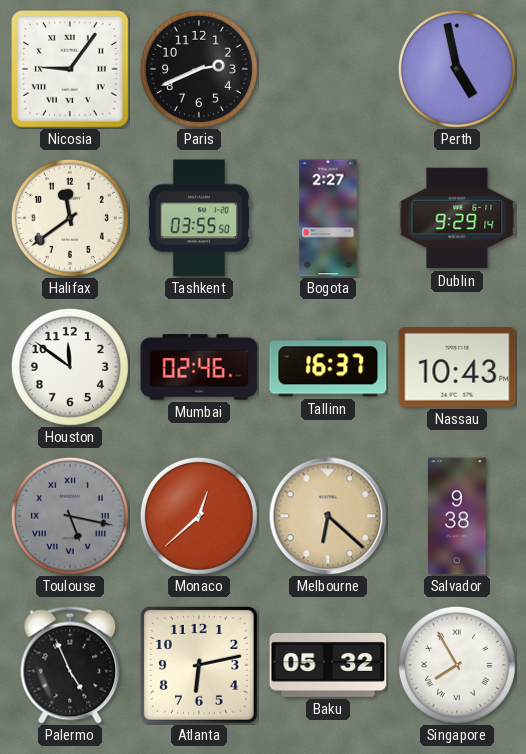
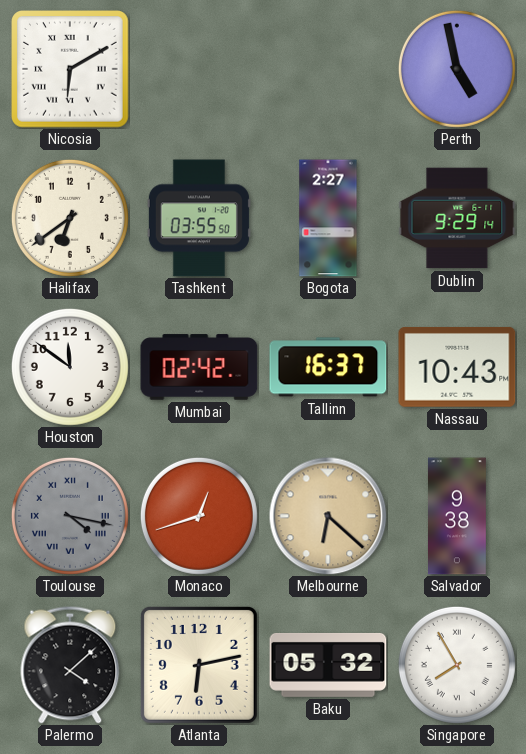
Nicosia: 9:06 -> 6:10
Paris: 2:41 -> none
Halifax: 11:39 -> 6:39
Mumbai: 02:46 -> 02:42
Toulouse: 5:17 -> 4:17
Monaco: 12:38 -> 12:42
Palermo: 4:56 -> 4:08
